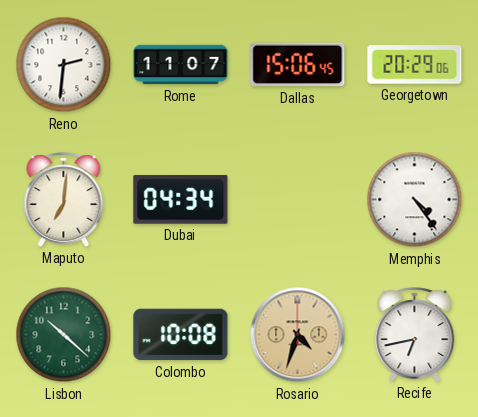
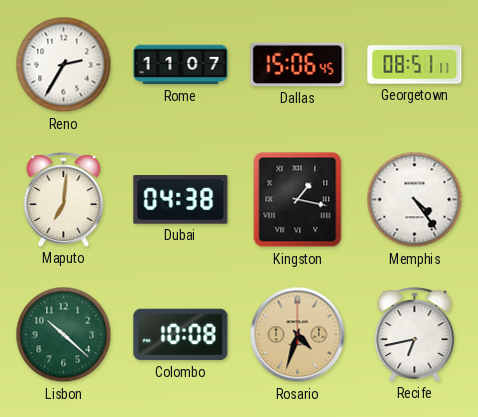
Reno: 2:31 -> 2:35
Georgetown: 20:29 -> 08:51
Dubai: 04:34 -> 04:38
Kingston: none -> 1:17
